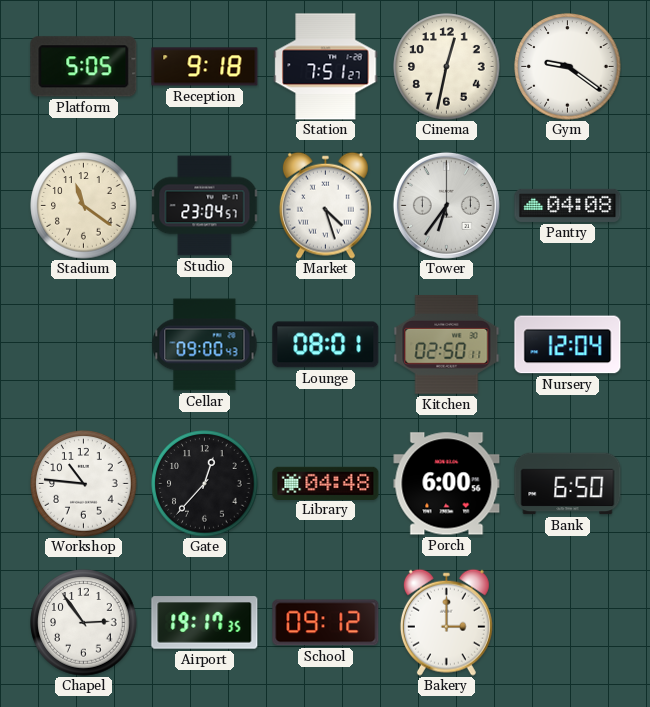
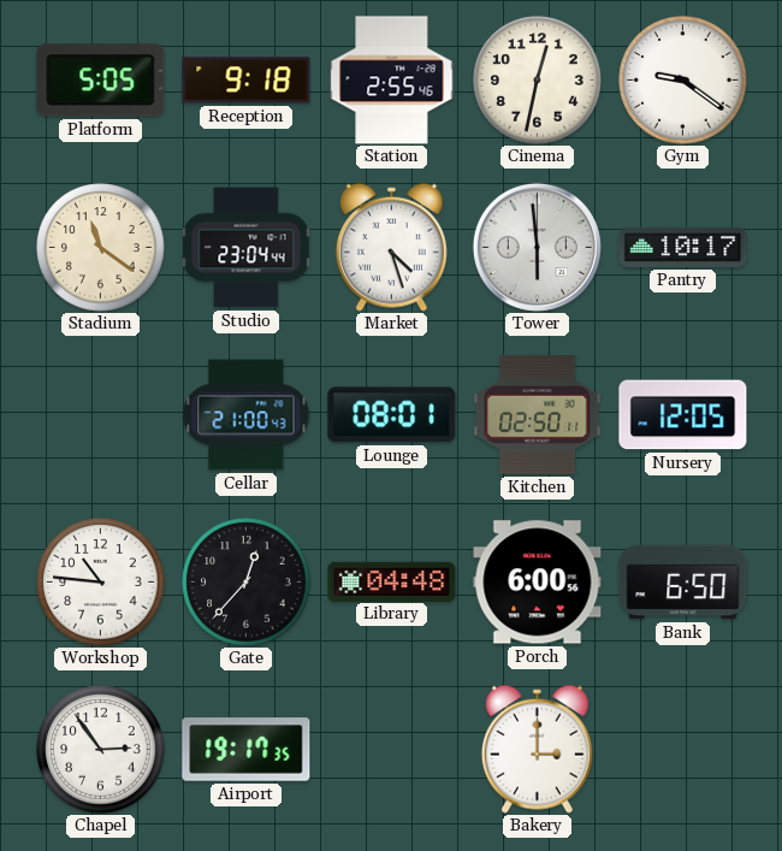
Station: 7:51 -> 2:55
Studio: 23:04:57 -> 23:04:44
Tower: 6:36 -> 5:59
Pantry: 04:08 -> 10:17
Cellar: 09:00 -> 21:00
Nursery: 12:04 -> 12:05
School: 09:12 -> none
